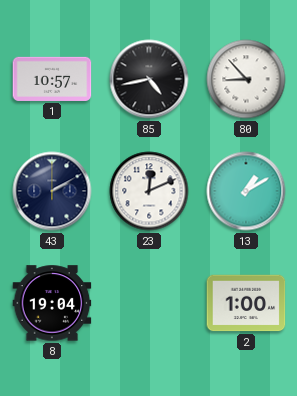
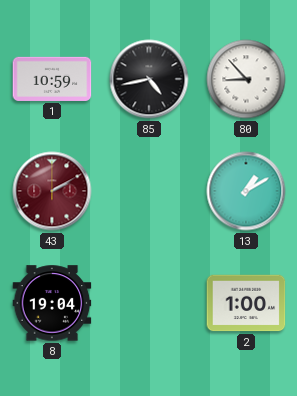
1: 10:57 -> 10:59
43 dial: navy -> burgundy
23: 12:11 -> none
